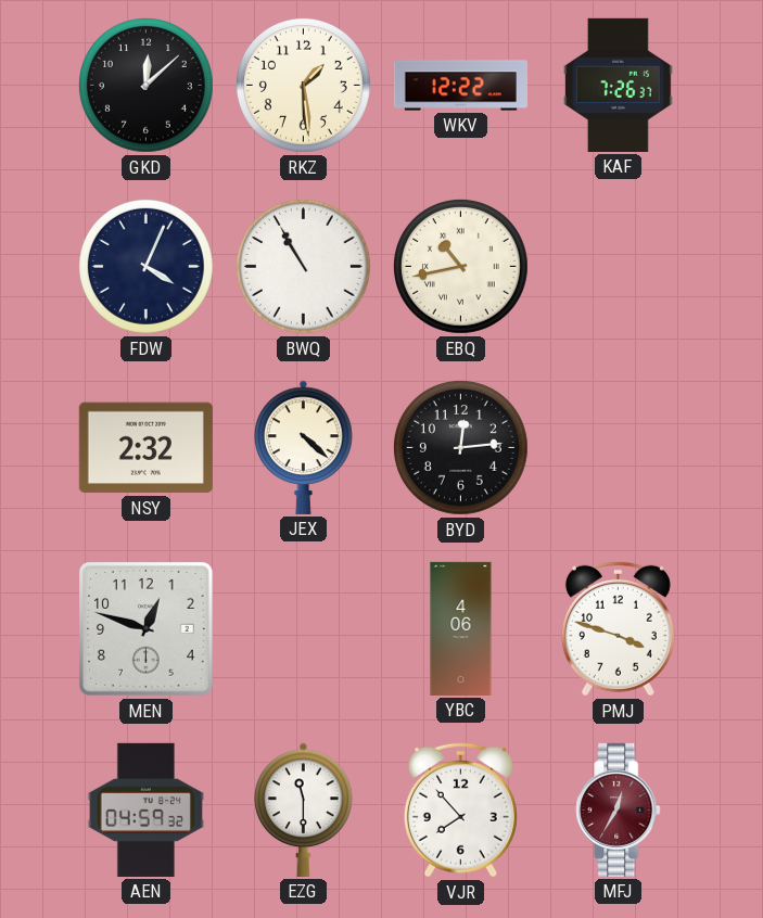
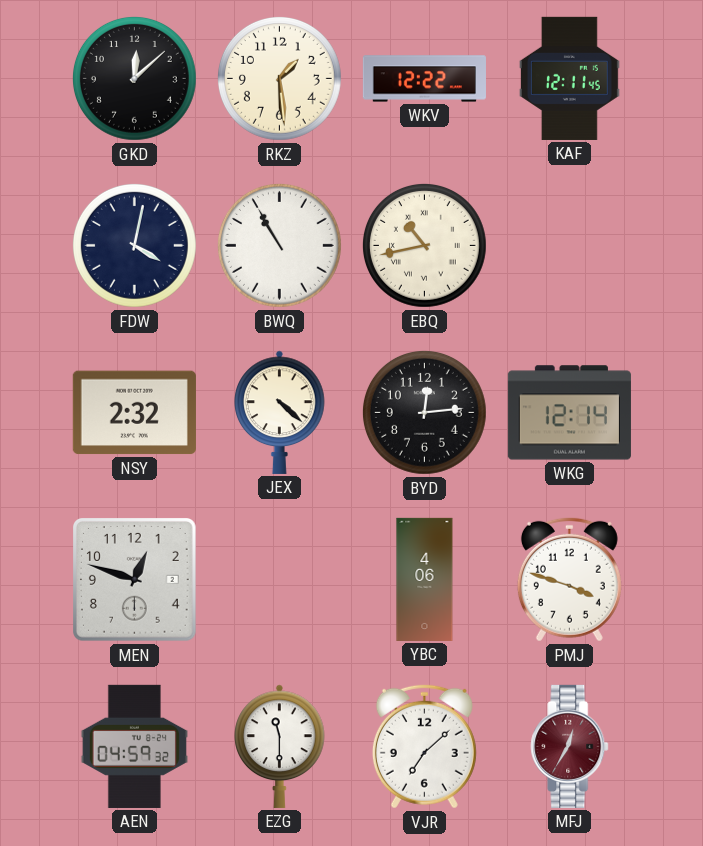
KAF: 7:26 -> 12:11
FDW: 4:04 -> 4:02
WKG: none -> 12:14
VJR: 7:53 -> 7:08
